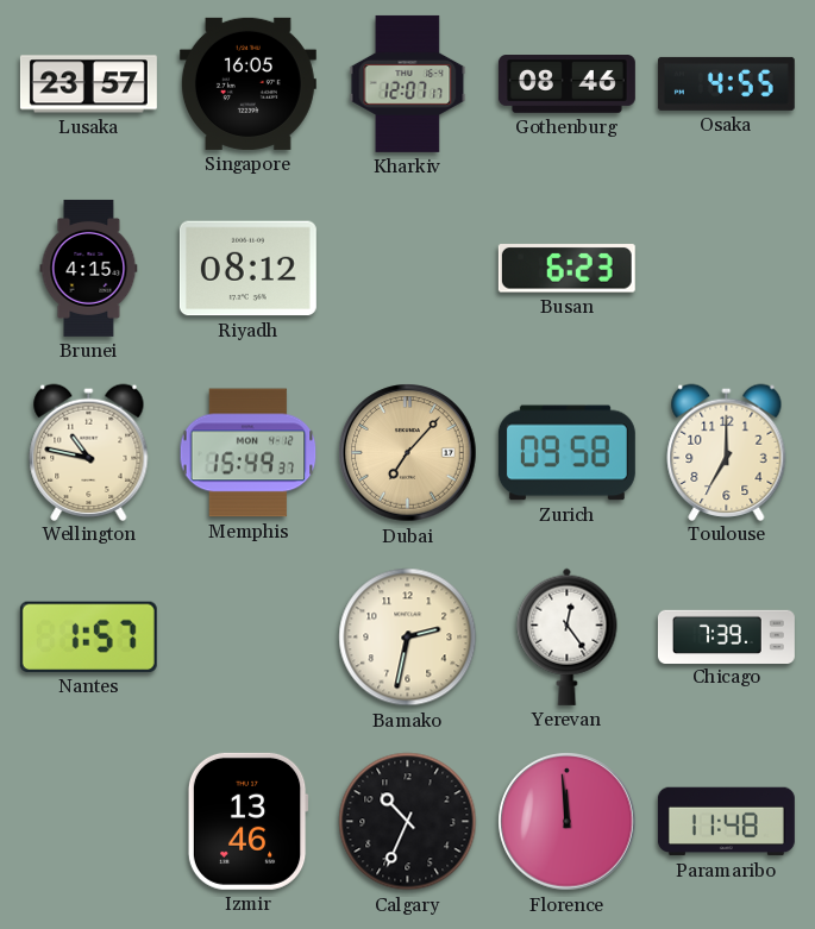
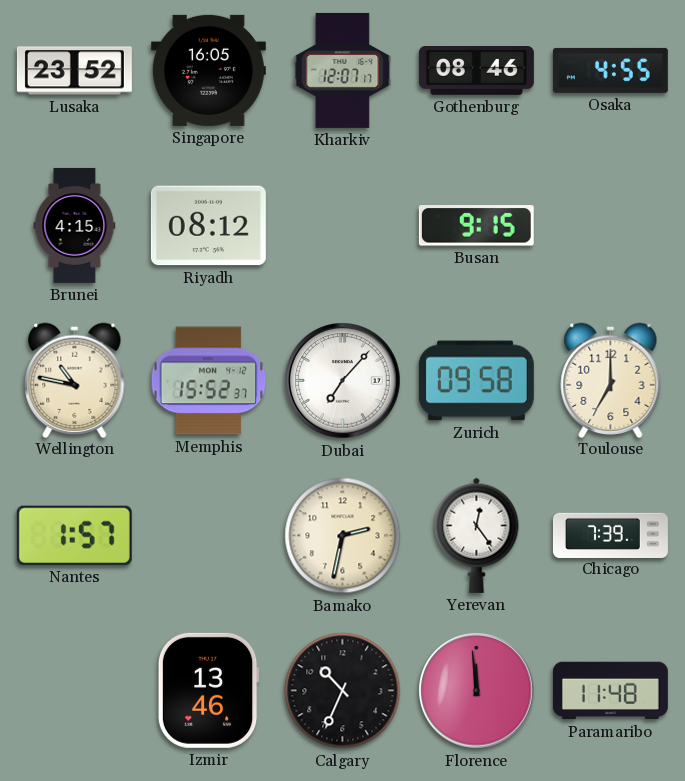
Lusaka: 23:57 -> 23:52
Busan: 6:23 -> 9:15
Memphis: 15:49 -> 15:52
Dubai dial: champagne -> white
